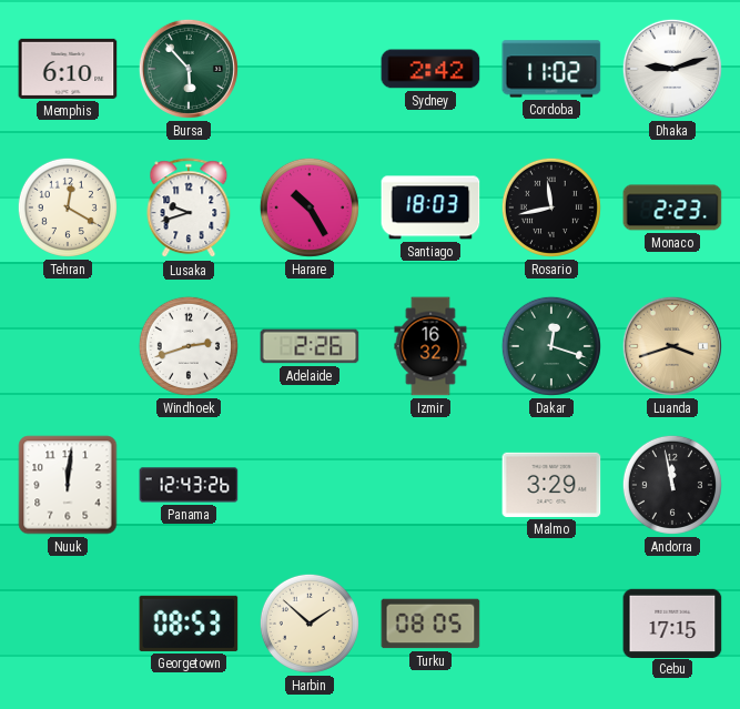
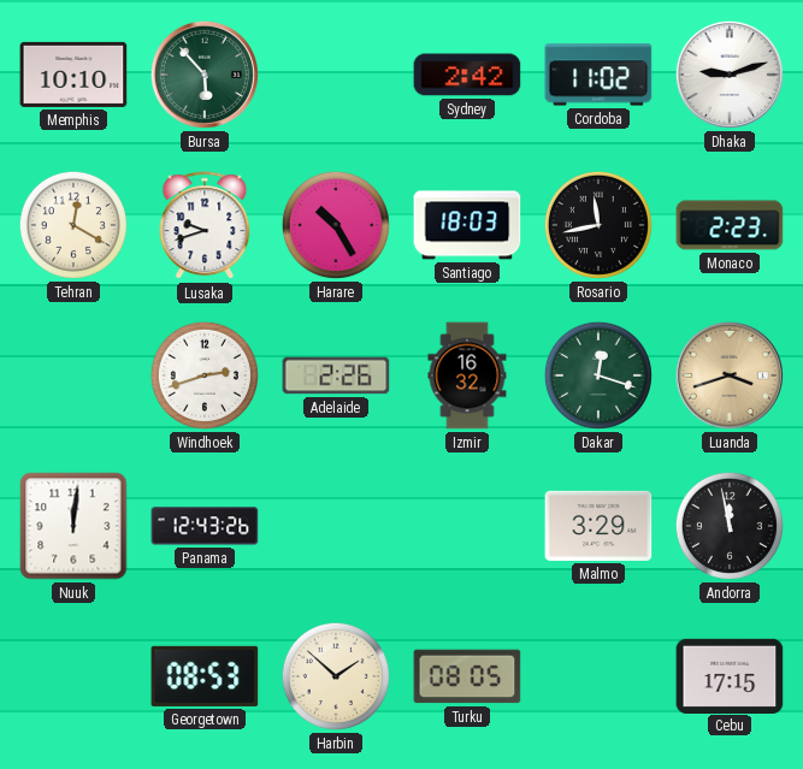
Memphis: 6:10 -> 10:10
